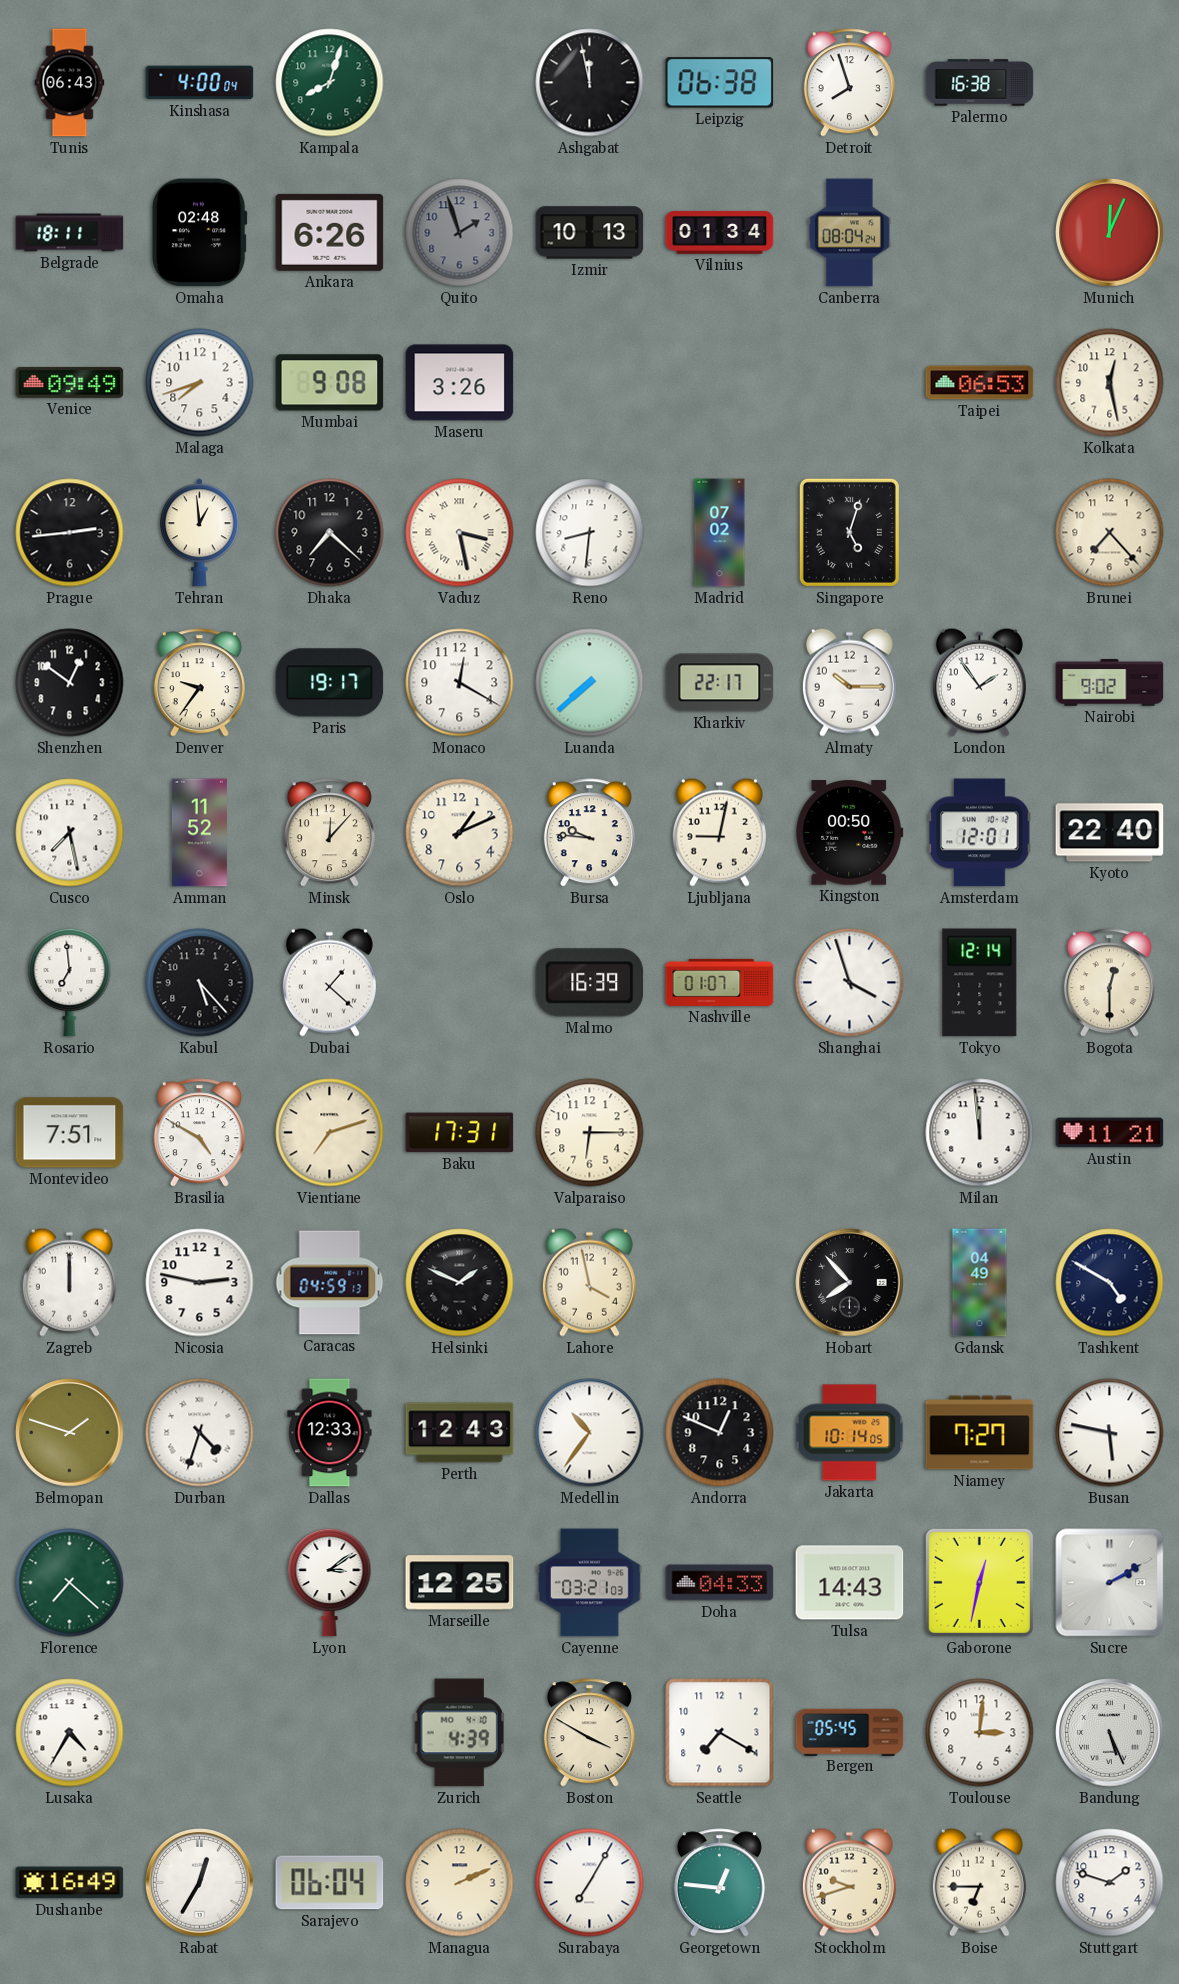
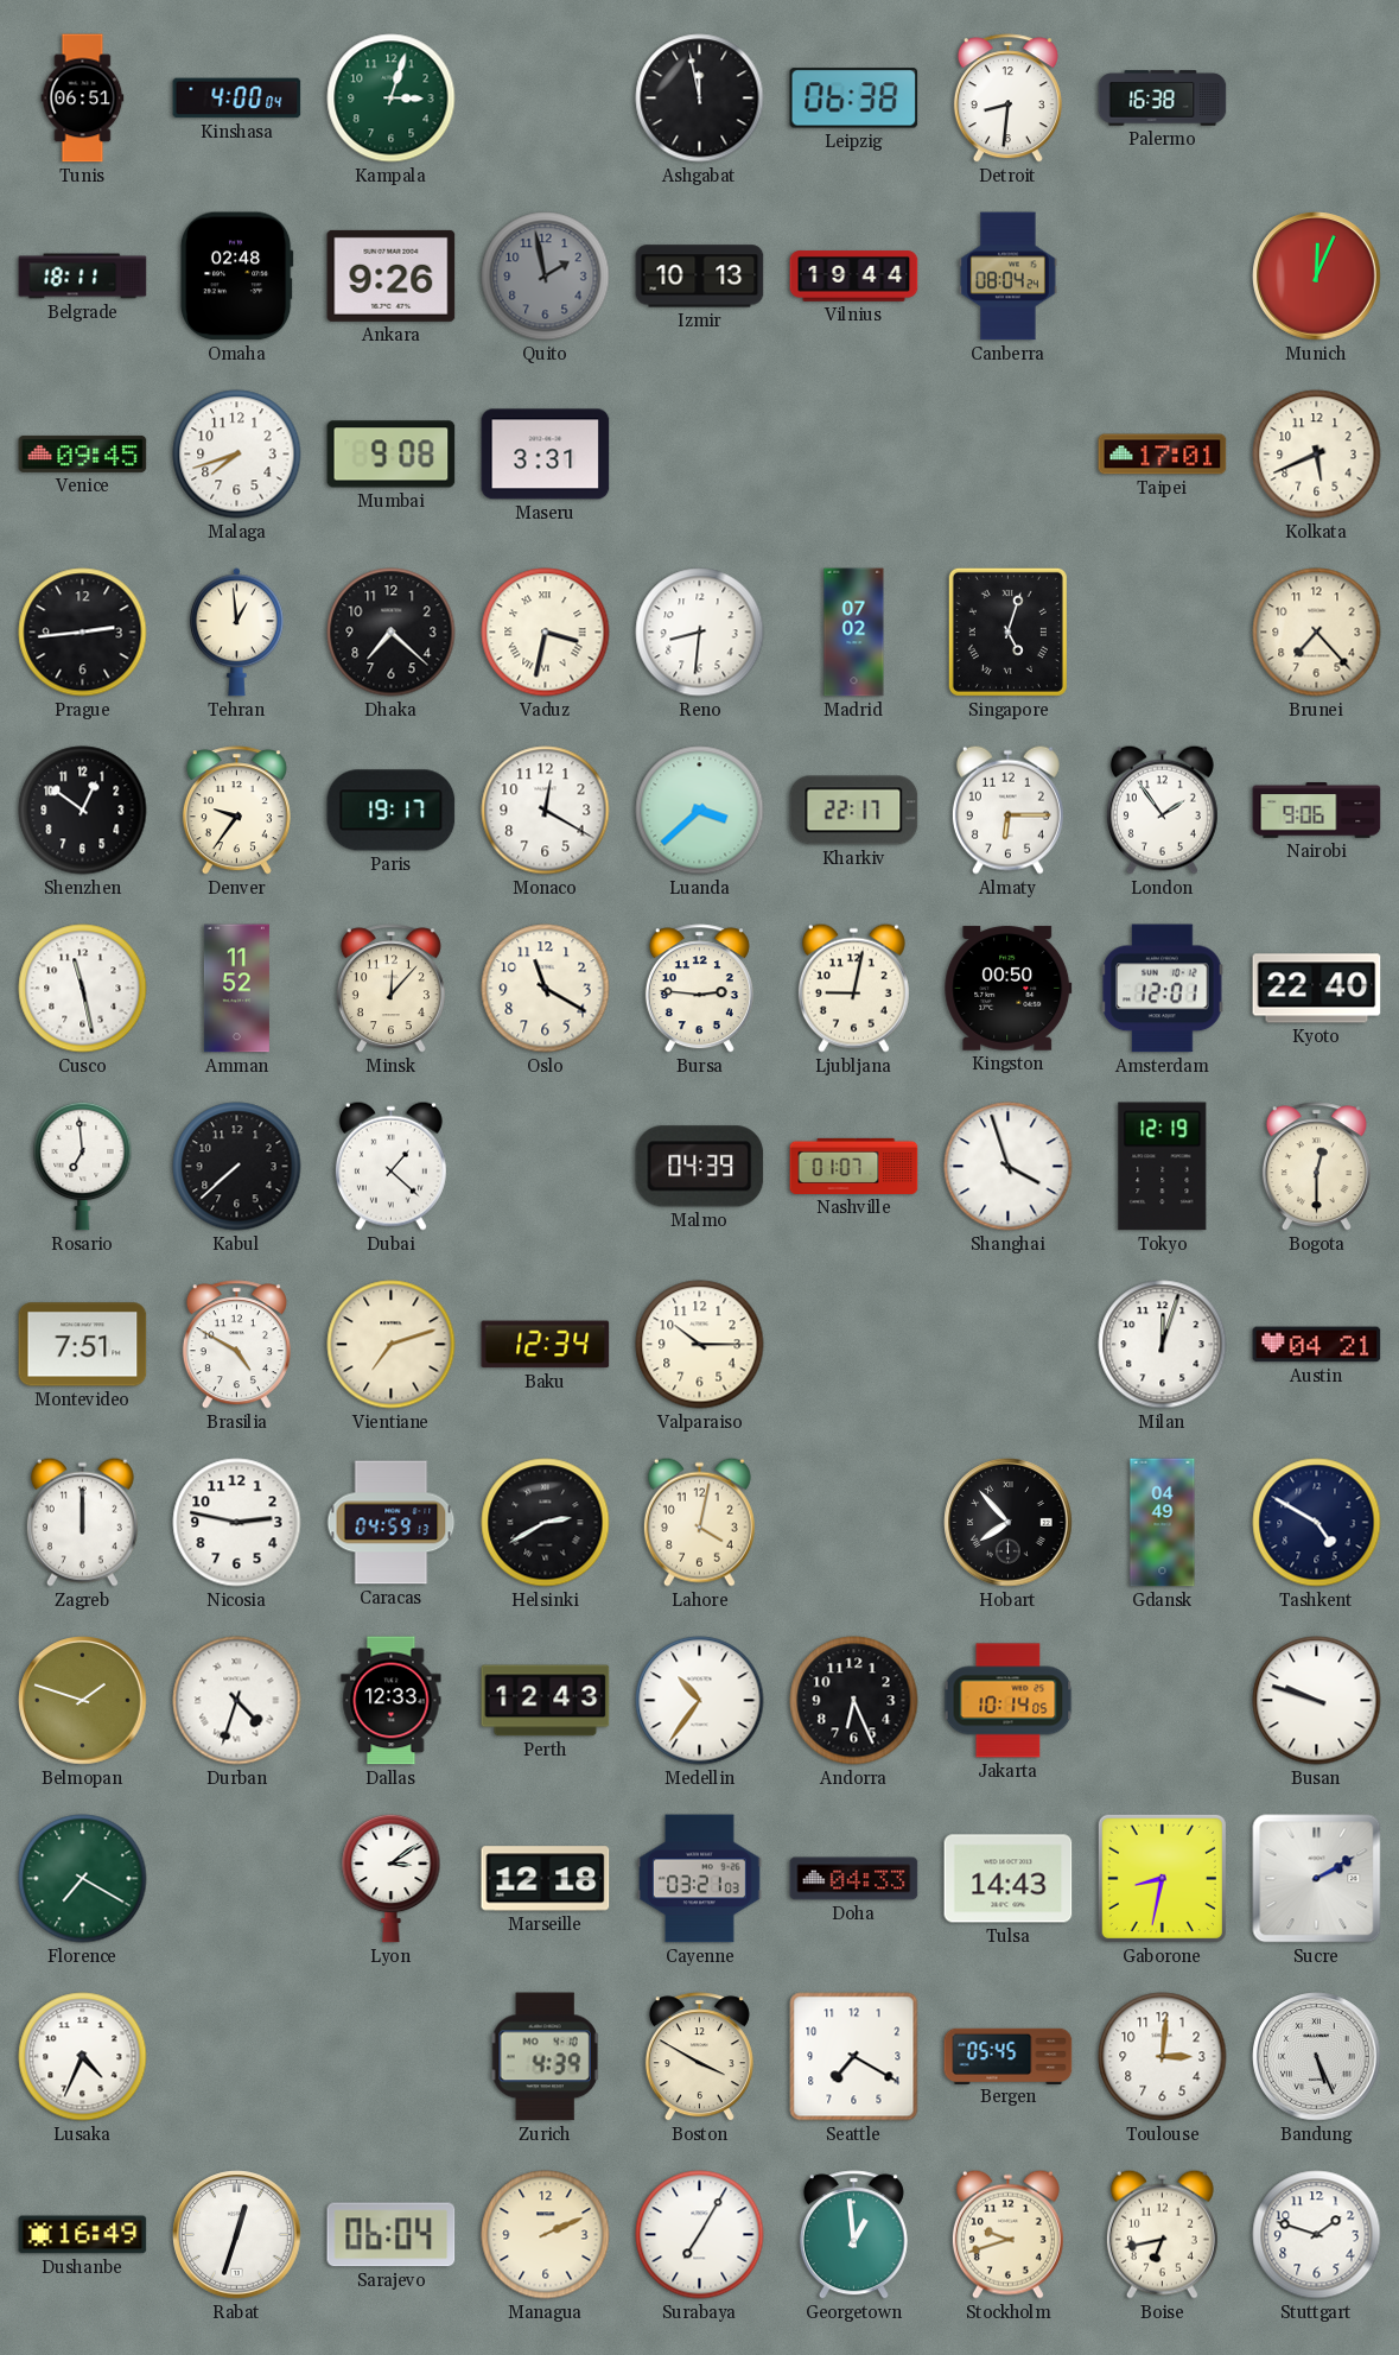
Tunis: 06:43 -> 06:51
Kampala: 8:03 -> 3:03
Detroit: 7:57 -> 8:31
Ankara: 6:26 -> 9:26
Quito: 1:57 -> 1:58
Vilnius: 01:34 -> 19:44
Venice: 09:49 -> 09:45
Maseru: 3:26 -> 3:31
Taipei: 06:53 -> 17:01
Kolkata: 12:28 -> 5:41
Vaduz: 3:28 -> 3:32
Luanda: 7:38 -> 3:38
Almaty: 10:15 -> 6:15
Nairobi: 9:02 -> 9:06
Cusco: 7:28 -> 11:28
Oslo: 1:11 -> 11:20
Bursa: 9:46 -> 2:46
Kabul: 5:23 -> 7:38
Malmo: 16:39 -> 04:39
Tokyo: 12:14 -> 12:19
Baku: 17:31 -> 12:34
Valparaiso: 6:15 -> 10:15
Milan: 11:59 -> 12:03
Austin: 11:21 -> 04:21
Helsinki: 1:49 -> 2:40
Lahore: 3:58 -> 4:02
Andorra: 12:49 -> 6:26
Niamey: 7:27 -> none
Busan: 5:47 -> 9:48
Florence: 7:22 -> 7:20
Marseille: 12:25 -> 12:18
Gaborone: 12:32 -> 8:32
Lusaka: 4:35 -> 4:34
Rabat: 12:35 -> 12:33
Georgetown: 12:46 -> 12:59
Boise: 6:45 -> 6:43
